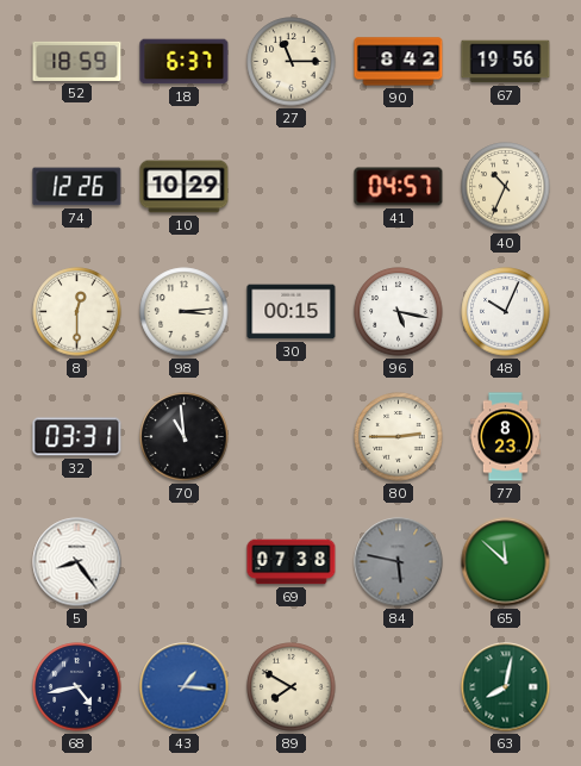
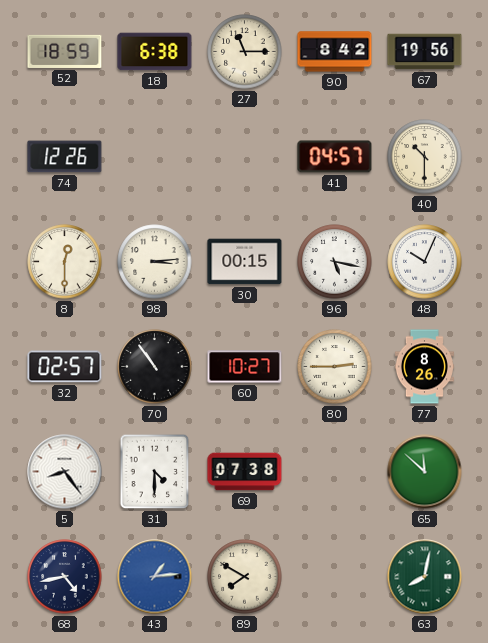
18: 6:37 -> 6:38
10: 10:29 -> none
40: 10:34 -> 10:30
32: 03:31 -> 02:57
70: 10:59 -> 10:54
60: none -> 10:27
77: 8:23 -> 8:26
31: none -> 4:30
84: 5:47 -> none
43: 1:16 -> 1:14
